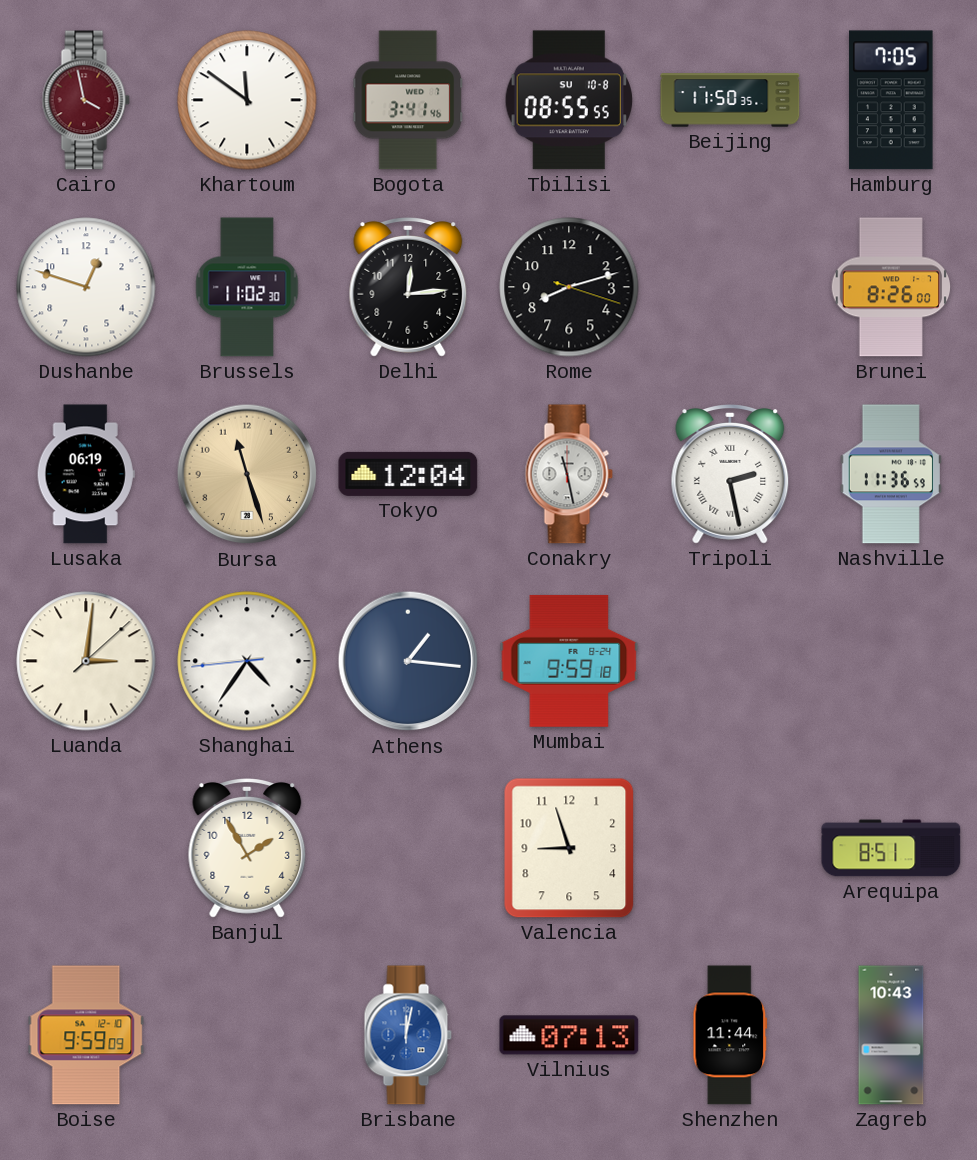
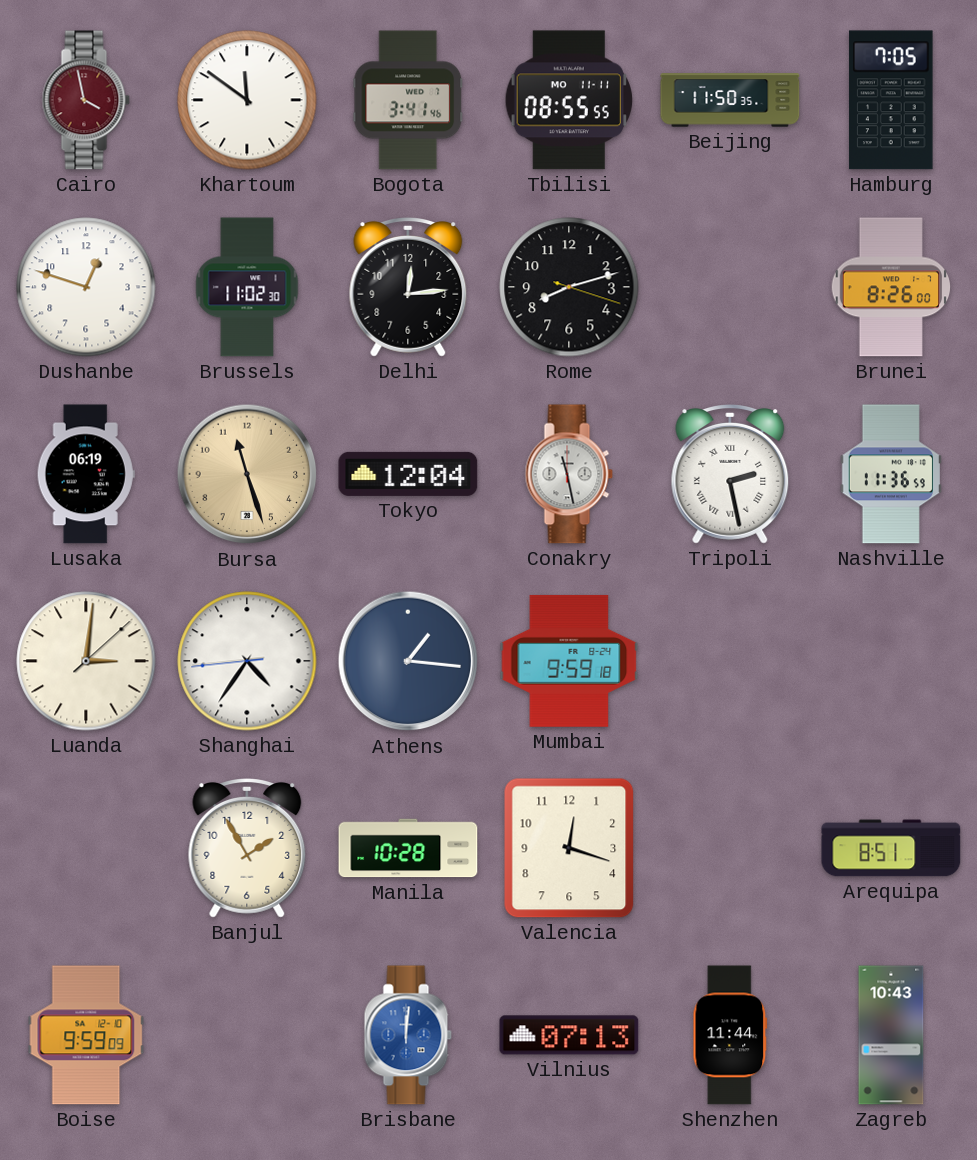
Tbilisi date: SU 10-8 -> MO 11-11
Manila: none -> 10:28
Valencia: 8:57 -> 12:18
Brisbane: 12:02 -> 12:01
